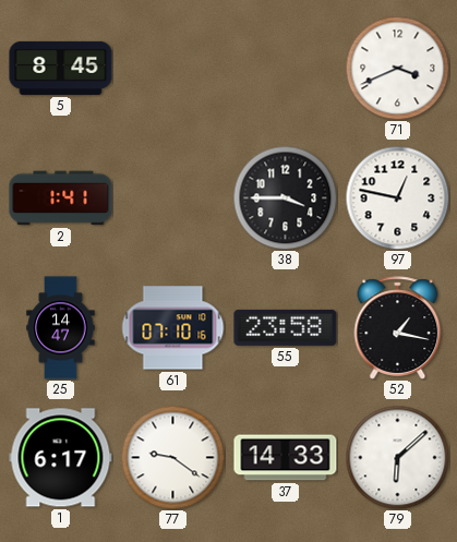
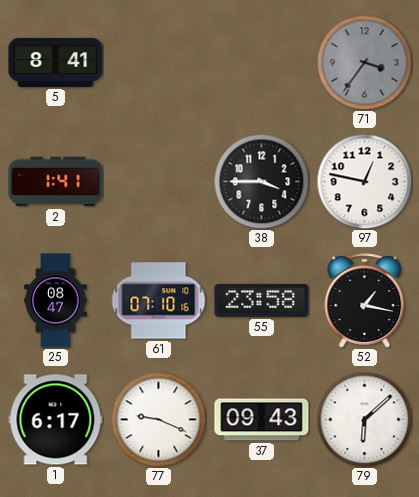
5: 8:45 -> 8:41
71: 3:41 -> 3:36
71 dial: white -> grey
25: 14:47 -> 08:47
77: 9:21 -> 9:19
37: 14:33 -> 09:43
